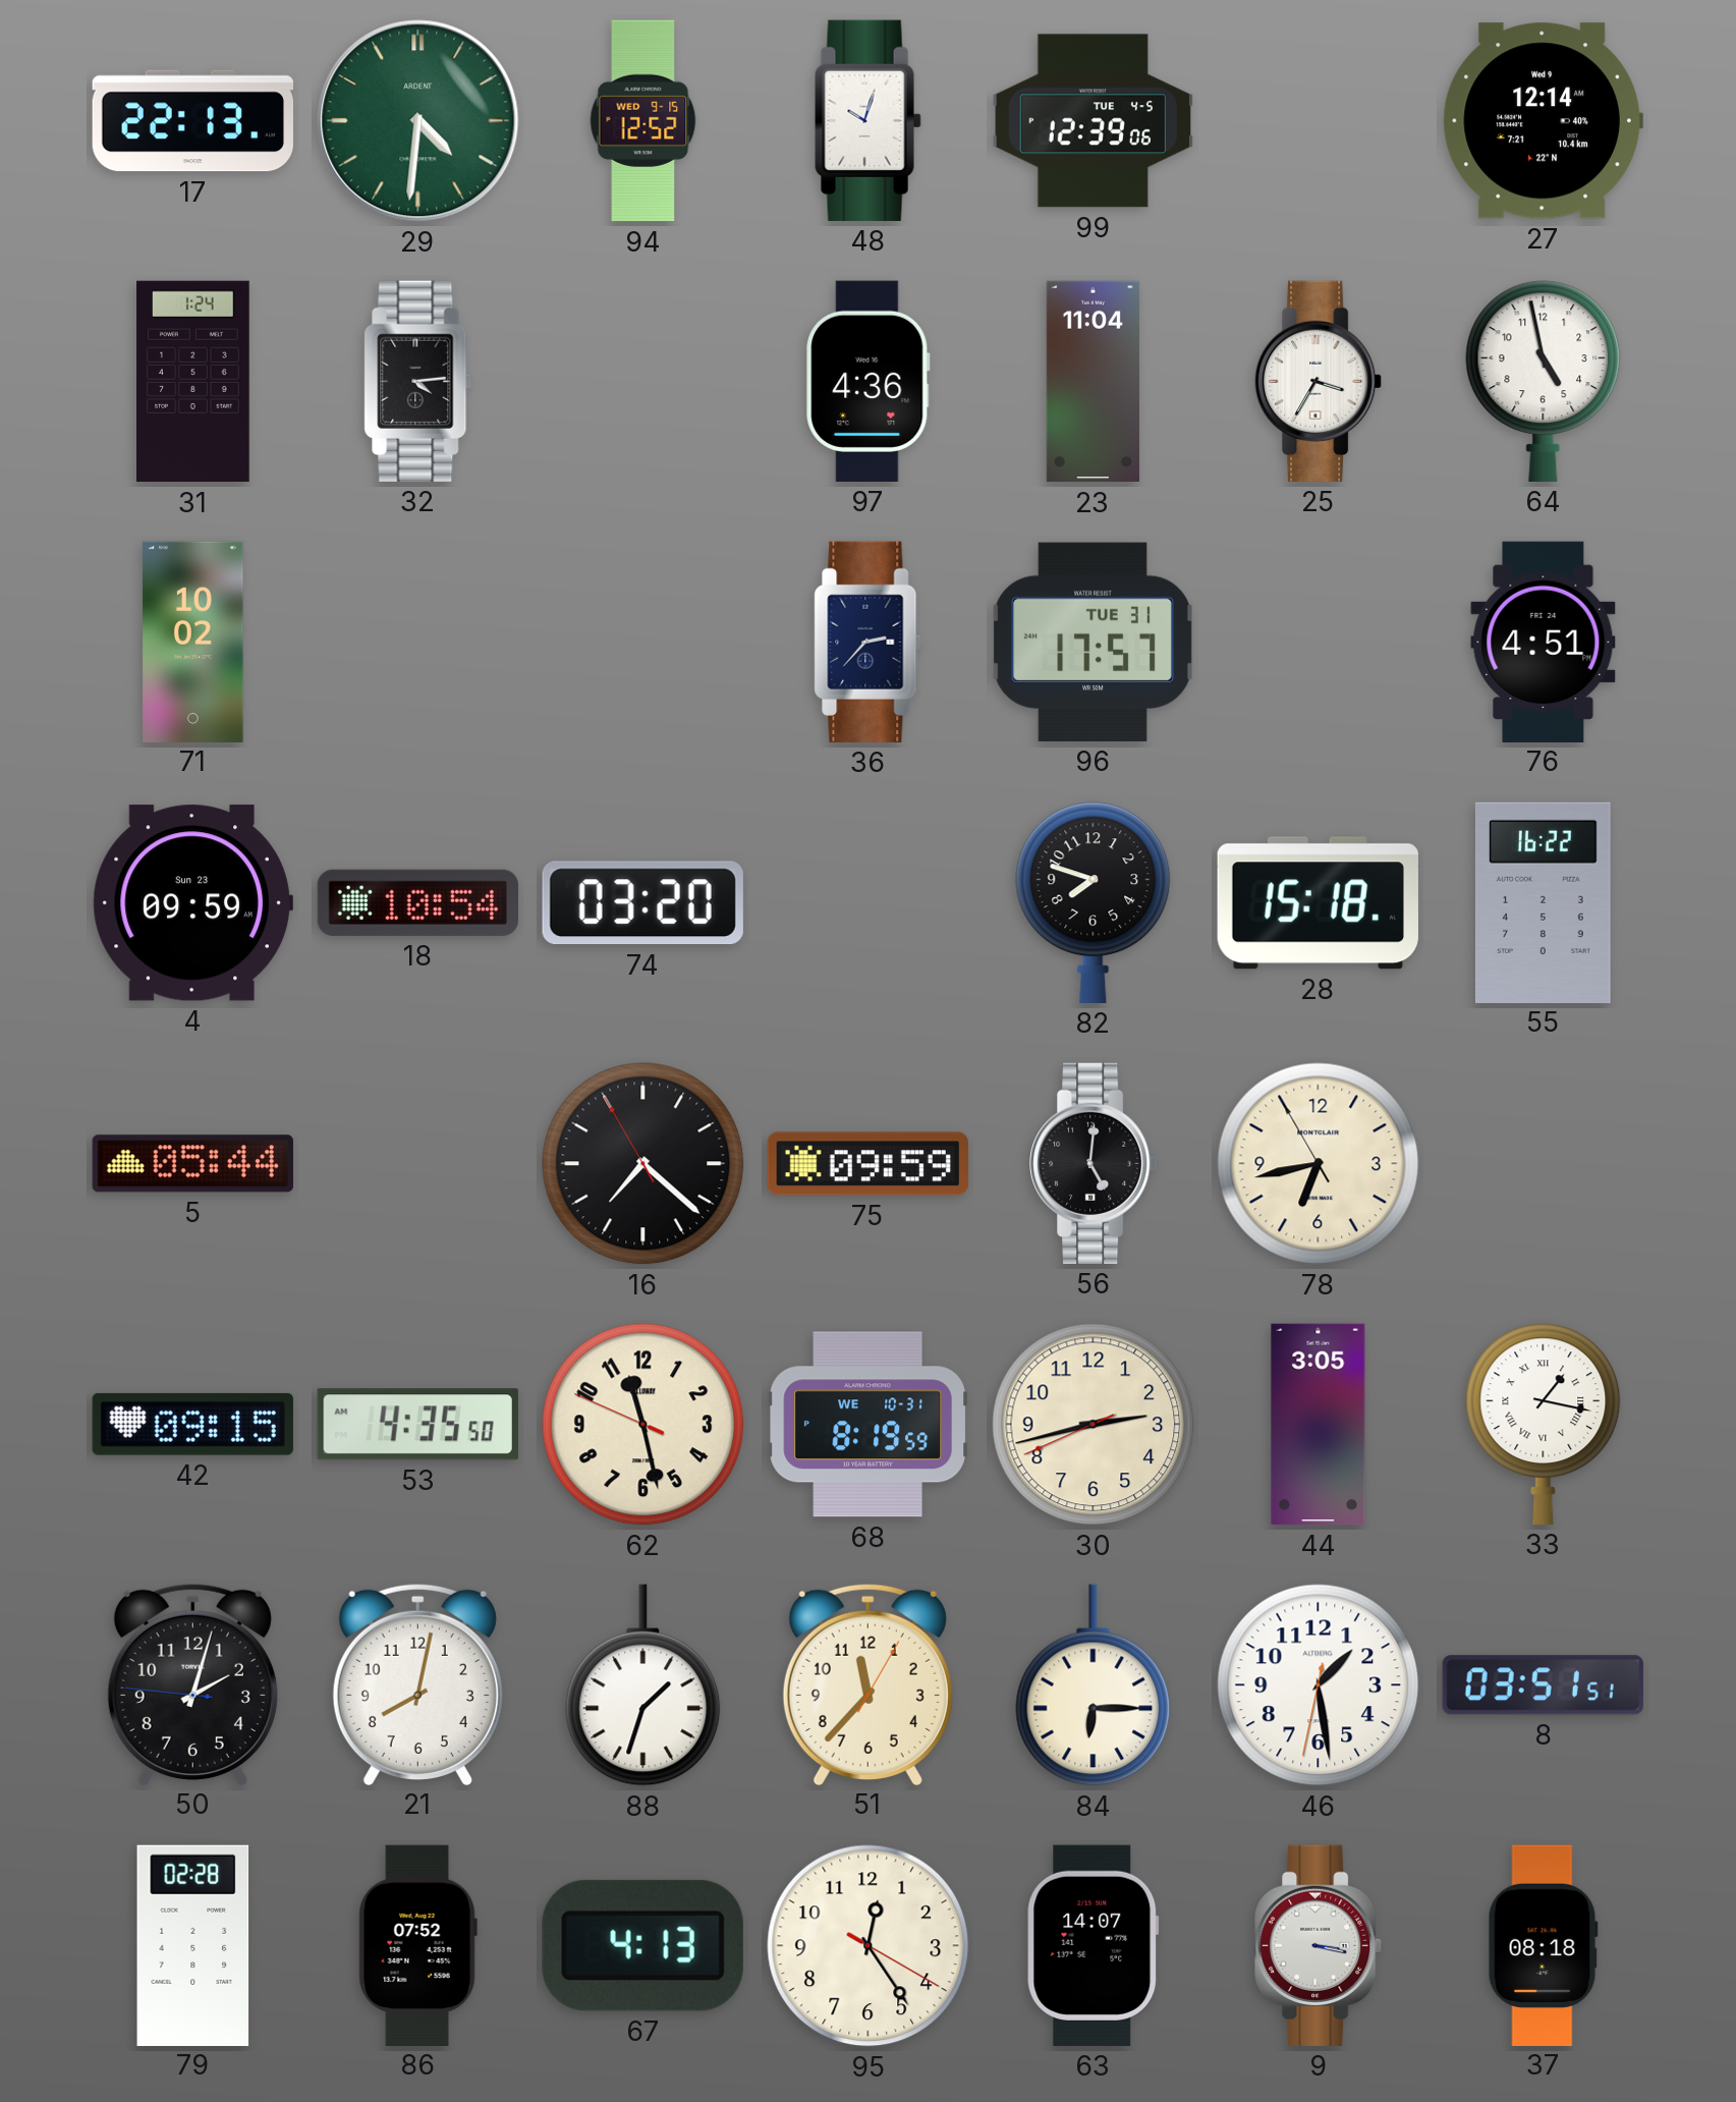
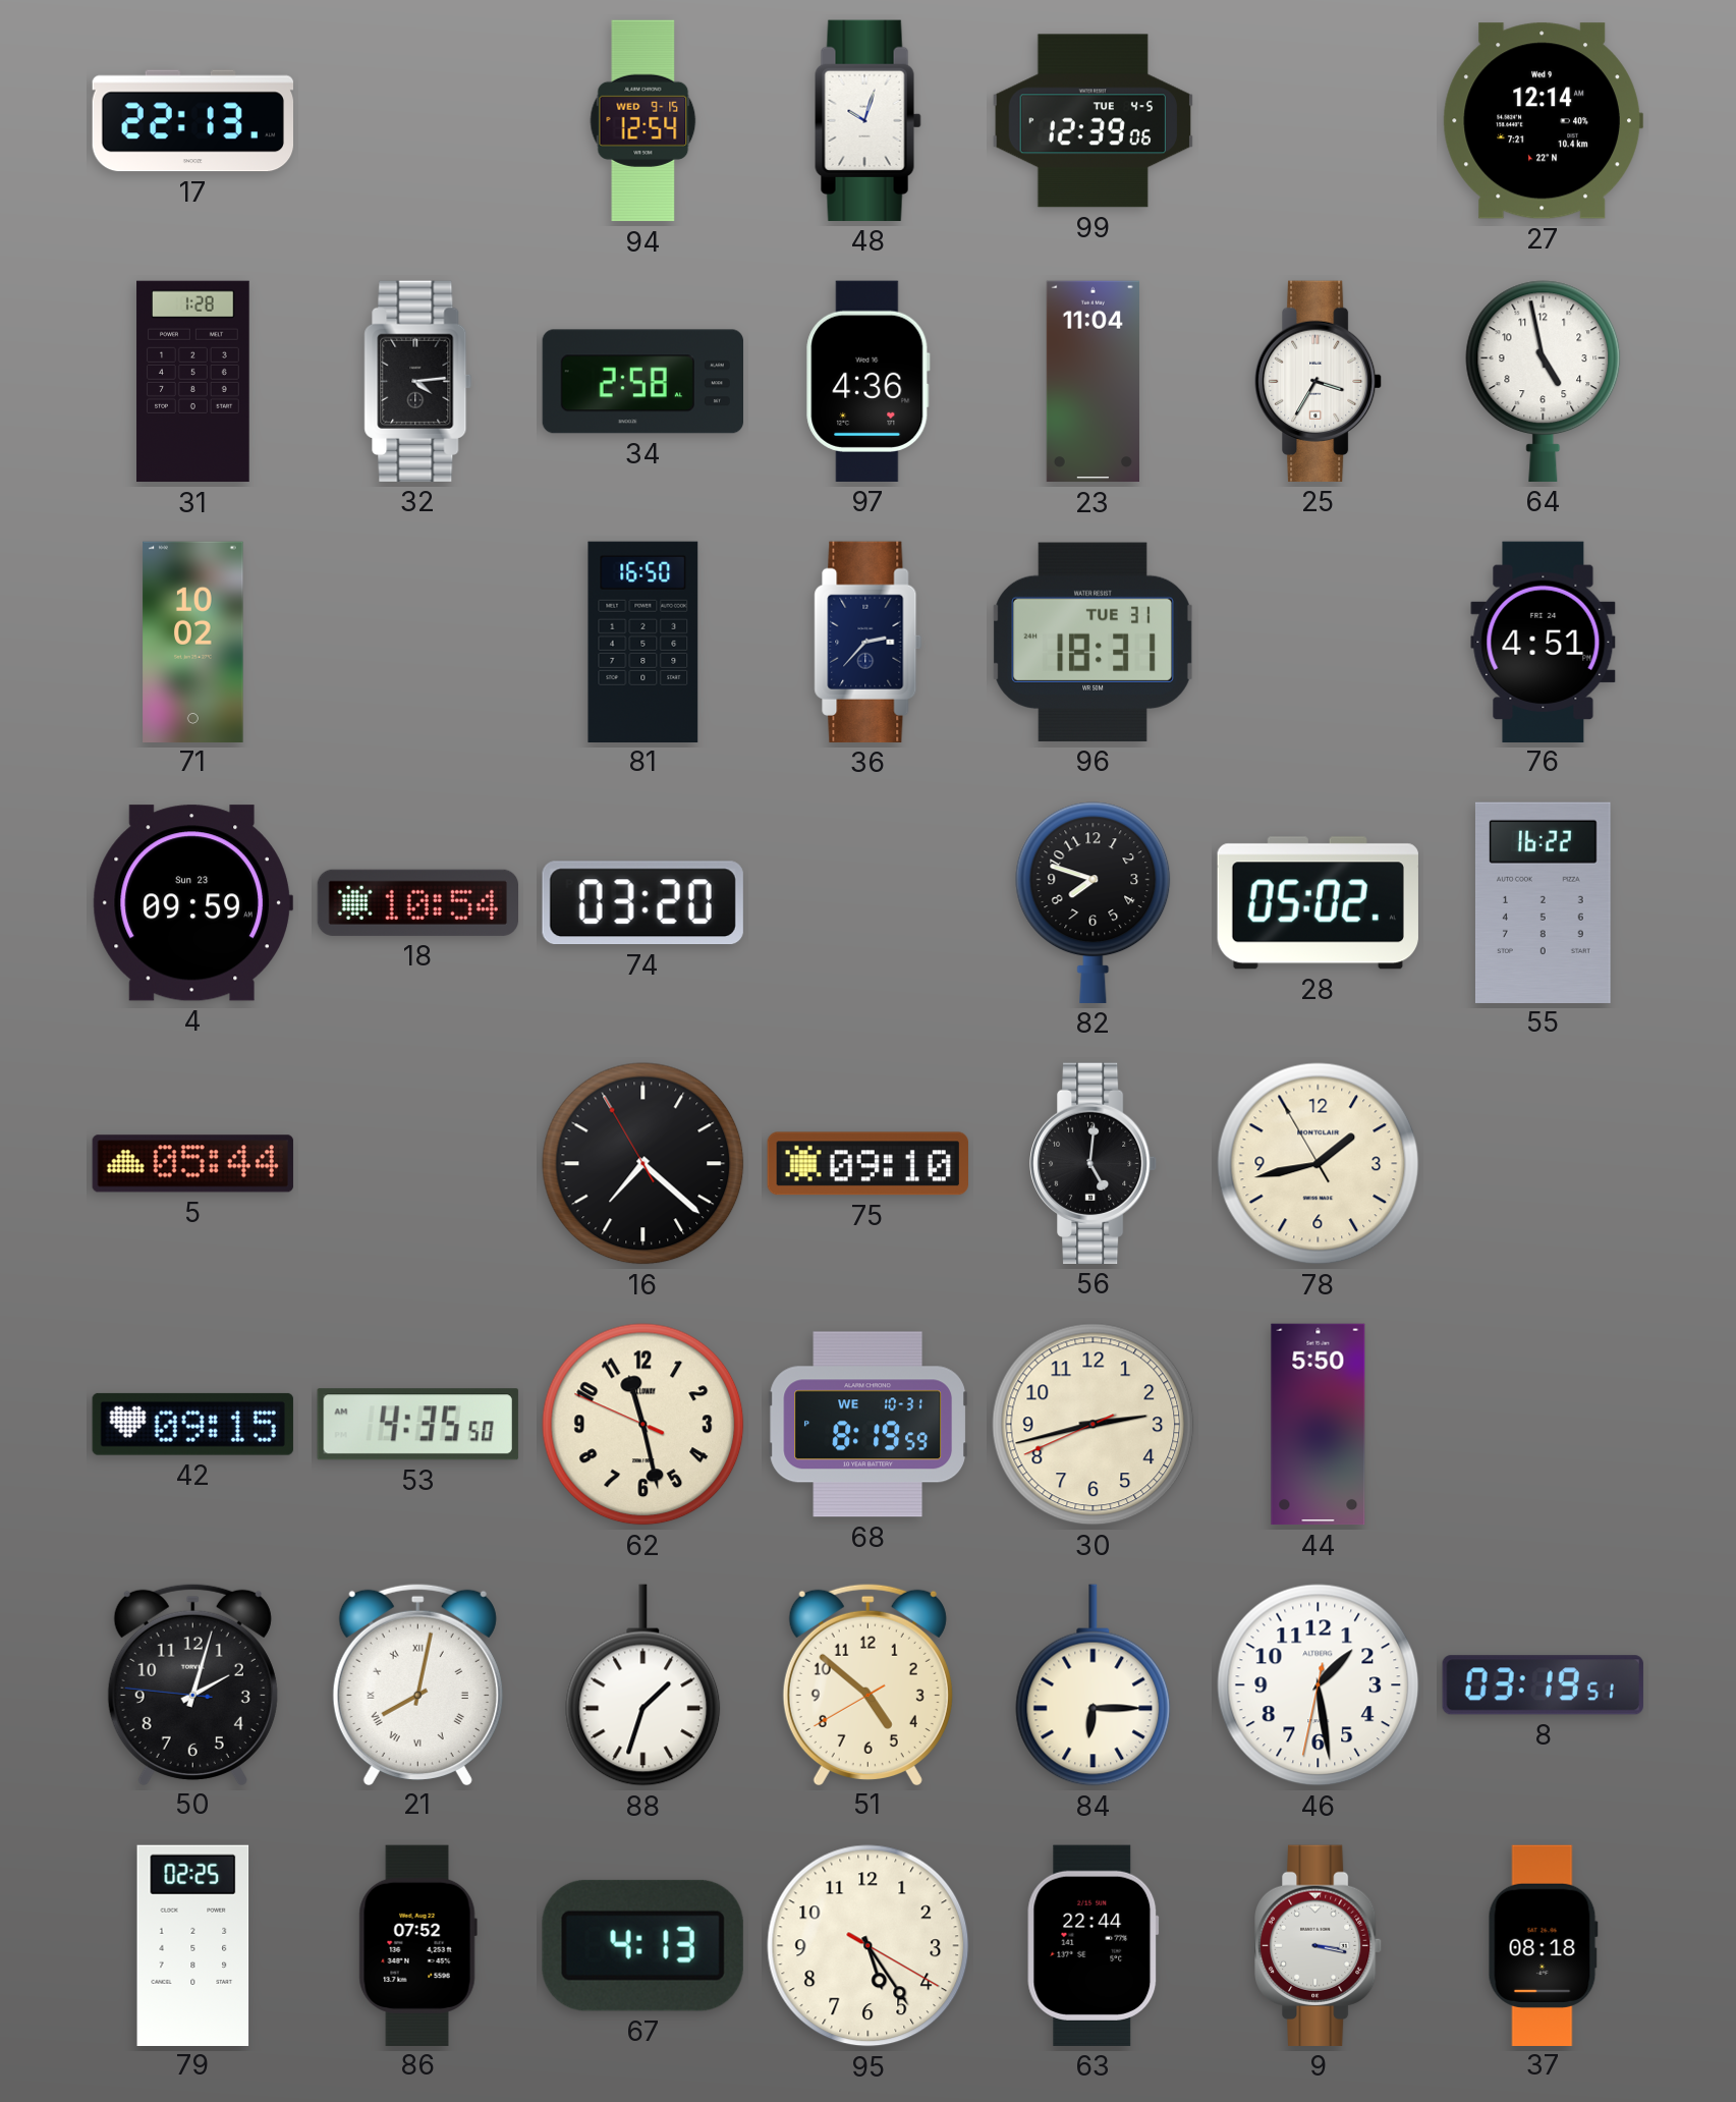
29: 4:31 -> none
94: 12:52 -> 12:54
31: 1:24 -> 1:28
34: none -> 2:58
81: none -> 16:50
96: 17:57 -> 18:31
28: 15:18 -> 05:02
75: 09:59 -> 09:10
78: 6:42 -> 1:42
44: 3:05 -> 5:50
33: 1:17 -> none
21 numerals: Arabic -> Roman
51: 11:37 -> 4:51
8: 03:51 -> 03:19
79: 02:28 -> 02:25
95: 12:24 -> 5:24
63: 14:07 -> 22:44
